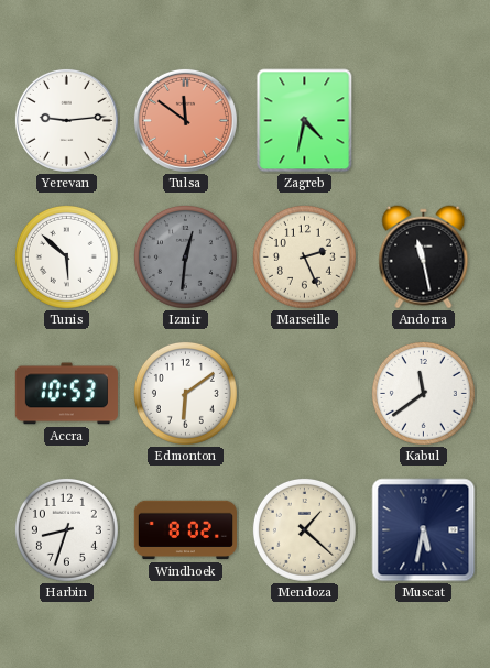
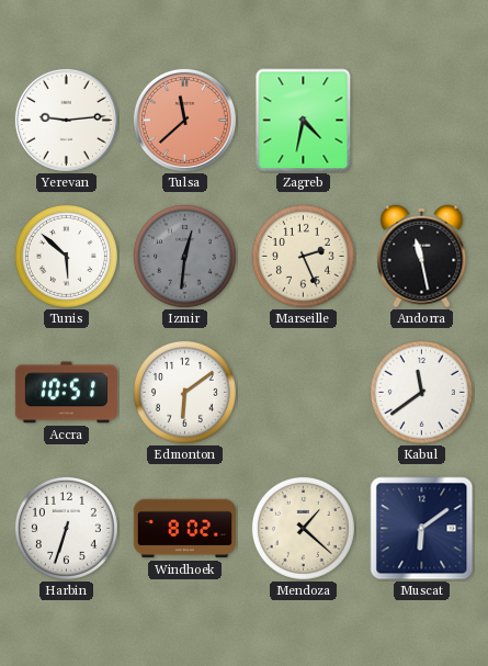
Tulsa: 11:51 -> 11:38
Accra: 10:53 -> 10:51
Harbin: 8:33 -> 6:33
Muscat: 5:32 -> 6:09
